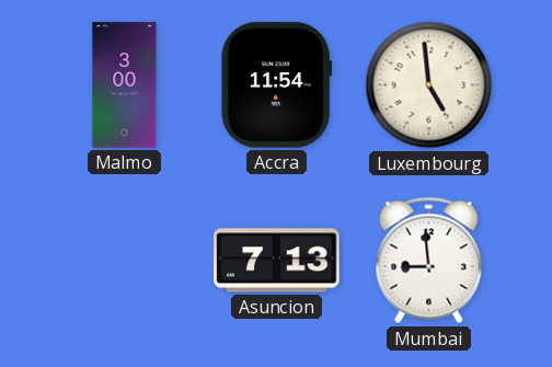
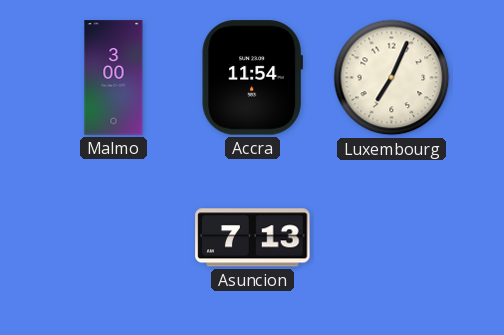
Luxembourg: 4:59 -> 7:04
Mumbai: 8:59 -> none
